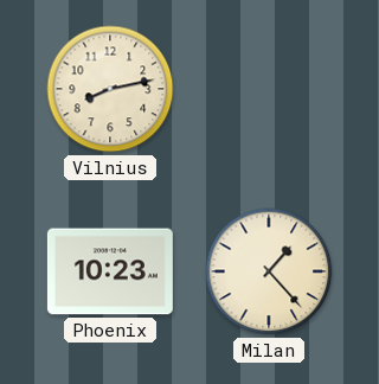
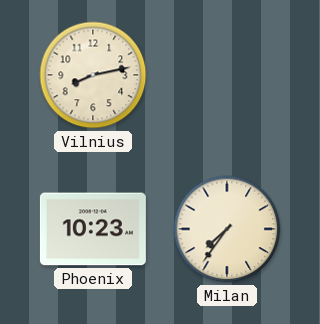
Milan: 1:23 -> 7:36
